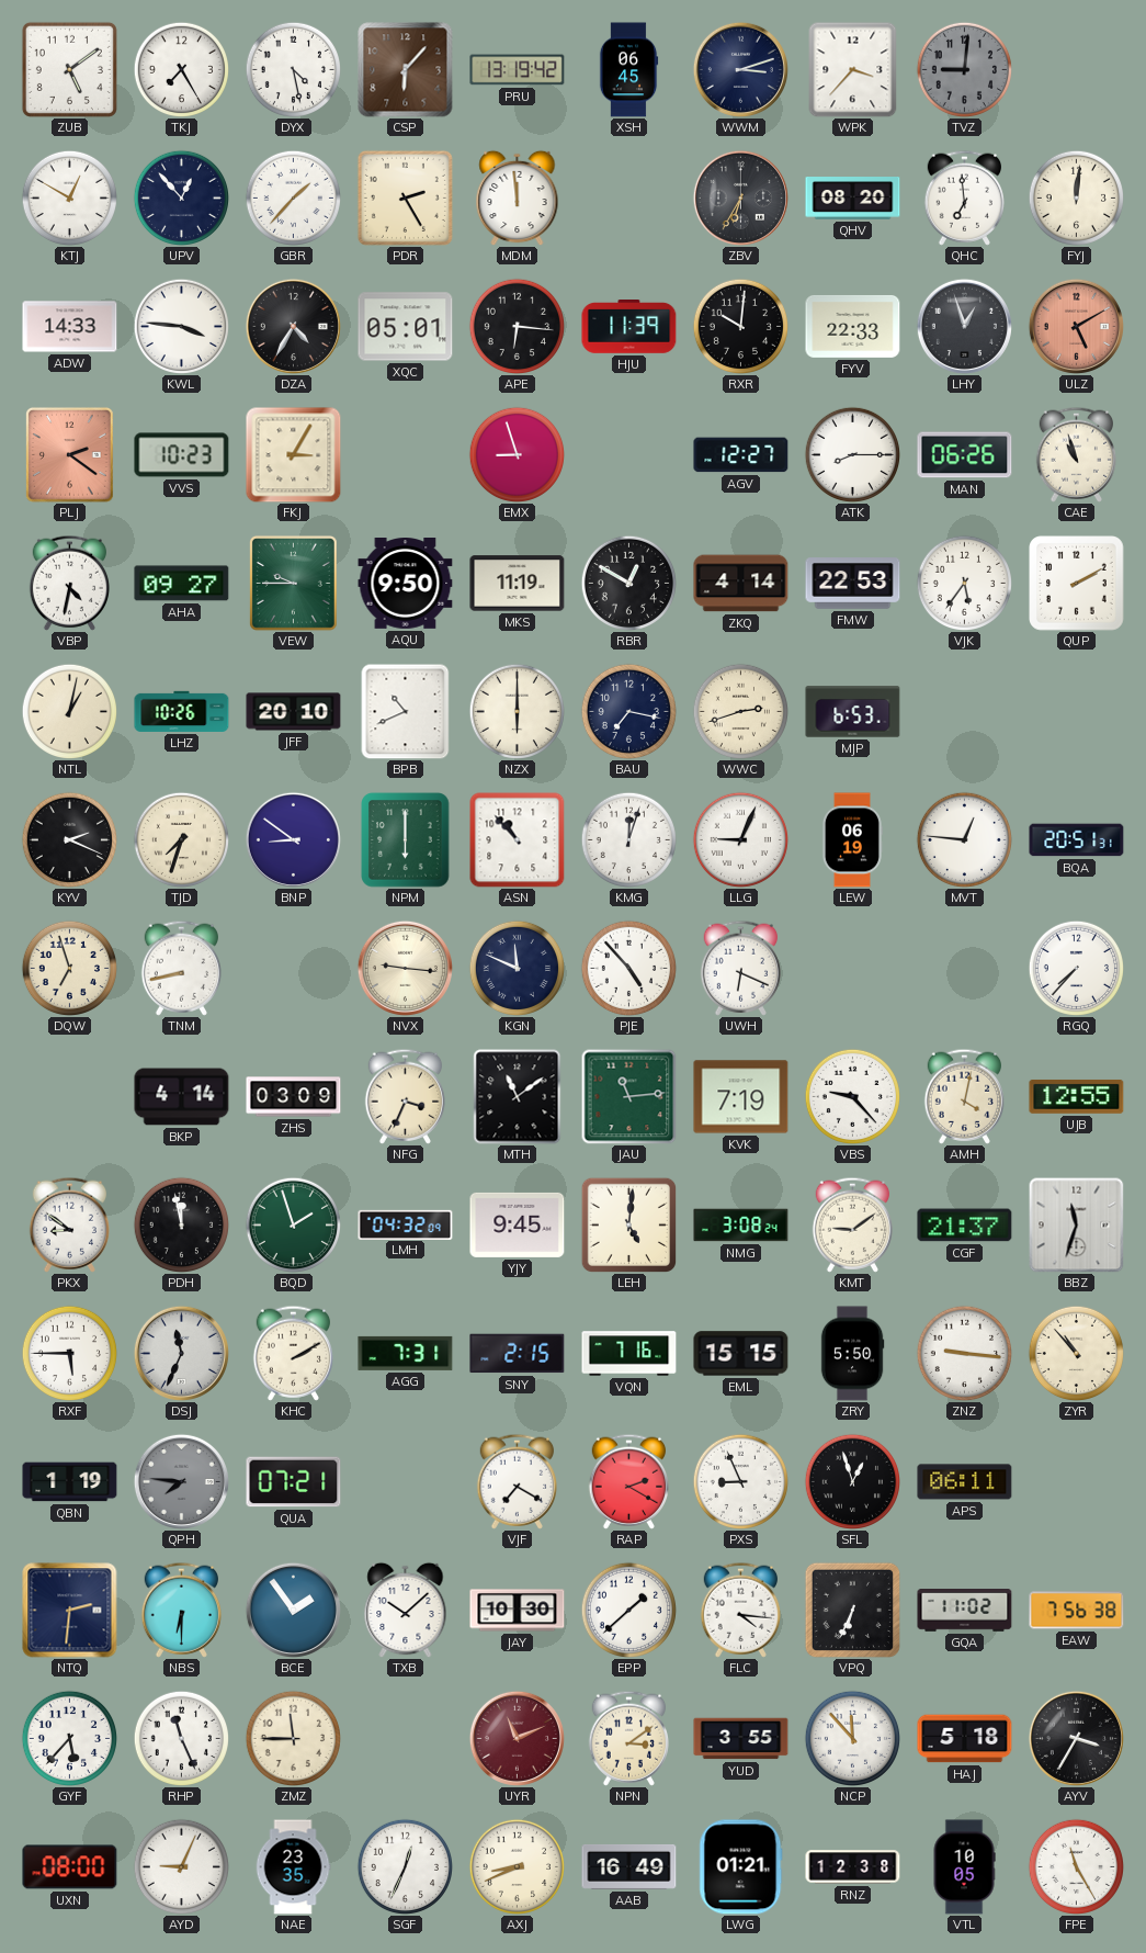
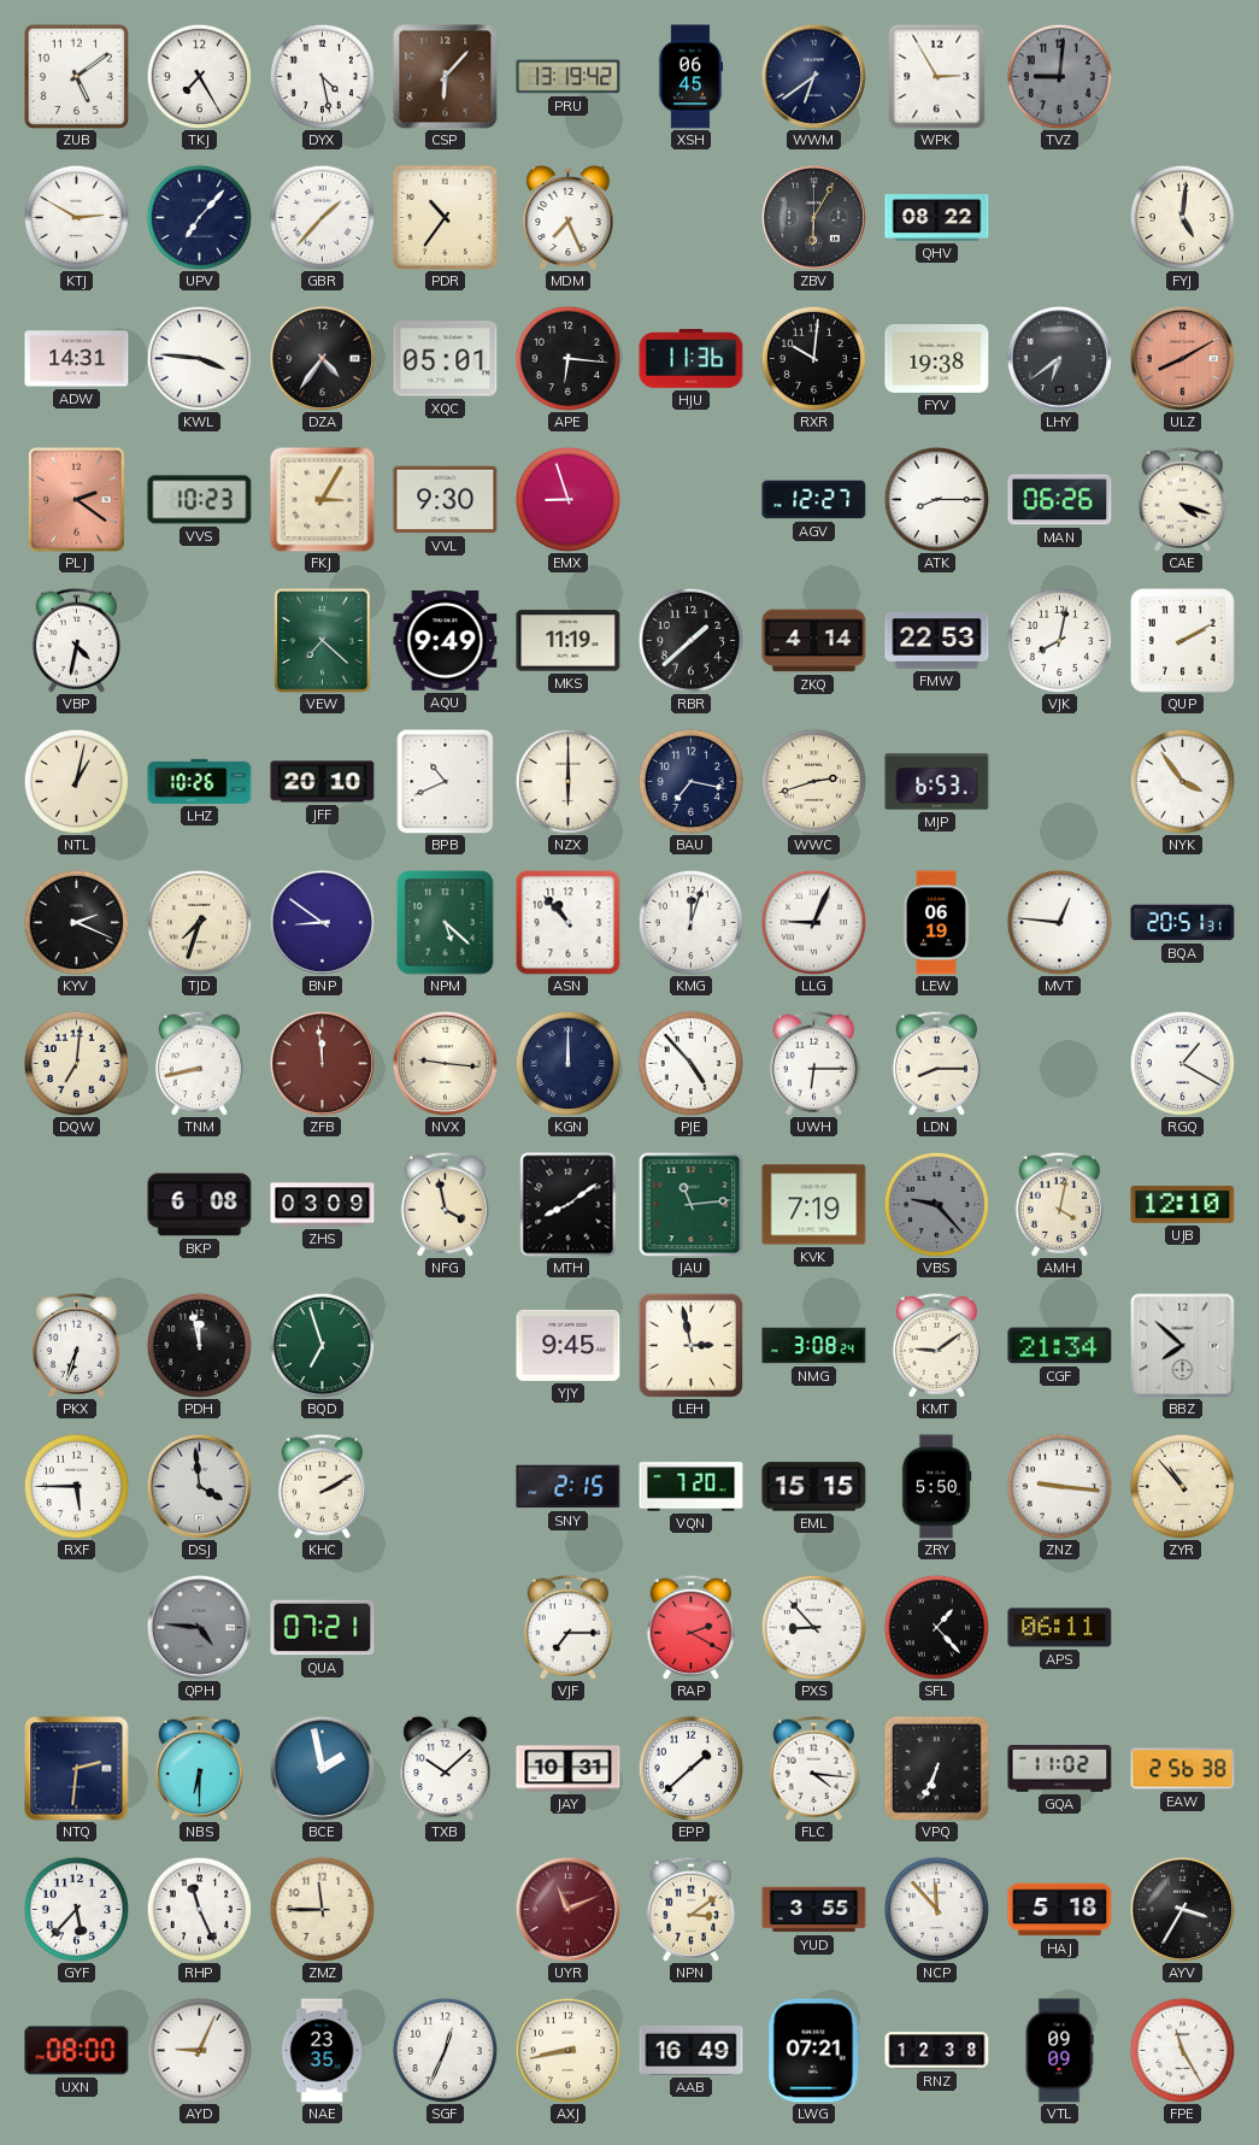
WWM: 3:12 -> 6:39
WPK: 3:37 -> 2:55
KTJ: 12:50 -> 2:50
UPV: 12:53 -> 7:07
PDR: 2:25 -> 10:36
MDM: 11:59 -> 7:26
ZBV: 6:35 -> 6:05
QHV: 08:20 -> 08:22
QHC: 6:59 -> none
FYJ: 12:01 -> 5:01
ADW: 14:33 -> 14:31
DZA: 4:35 -> 4:36
HJU: 11:39 -> 11:36
FYV: 22:33 -> 19:38
LHY: 12:57 -> 6:39
ULZ: 5:10 -> 8:10
VVL: none -> 9:30
CAE: 10:57 -> 4:18
AHA: 09:27 -> none
VEW: 9:45 -> 7:22
AQU: 9:50 -> 9:49
RBR: 12:50 -> 1:38
VJK: 5:36 -> 8:02
NYK: none -> 3:54
NPM: 6:00 -> 5:22
DQW: 6:57 -> 7:01
ZFB: none -> 11:59
KGN: 11:49 -> 12:00
UWH: 6:19 -> 6:15
LDN: none -> 8:15
RGQ: 7:37 -> 1:20
BKP: 4:14 -> 6:08
NFG: 3:34 -> 3:58
MTH: 11:09 -> 8:09
VBS dial: white -> grey
UJB: 12:55 -> 12:10
PKX: 8:51 -> 6:33
BQD: 1:57 -> 6:57
LMH: 04:32 -> none
LEH: 5:01 -> 2:58
CGF: 21:37 -> 21:34
BBZ: 11:33 -> 7:52
DSJ: 11:34 -> 3:59
AGG: 7:31 -> none
VQN: 7:16 -> 7:20
QBN: 1:19 -> none
QPH: 7:46 -> 4:46
VJF: 7:20 -> 7:15
PXS: 8:56 -> 8:53
SFL: 12:57 -> 1:23
BCE: 1:54 -> 1:58
JAY: 10:30 -> 10:31
EAW: 7:56 -> 2:56
AXJ: 8:41 -> 8:43
LWG: 01:21 -> 07:21
VTL: 10:05 -> 09:09
